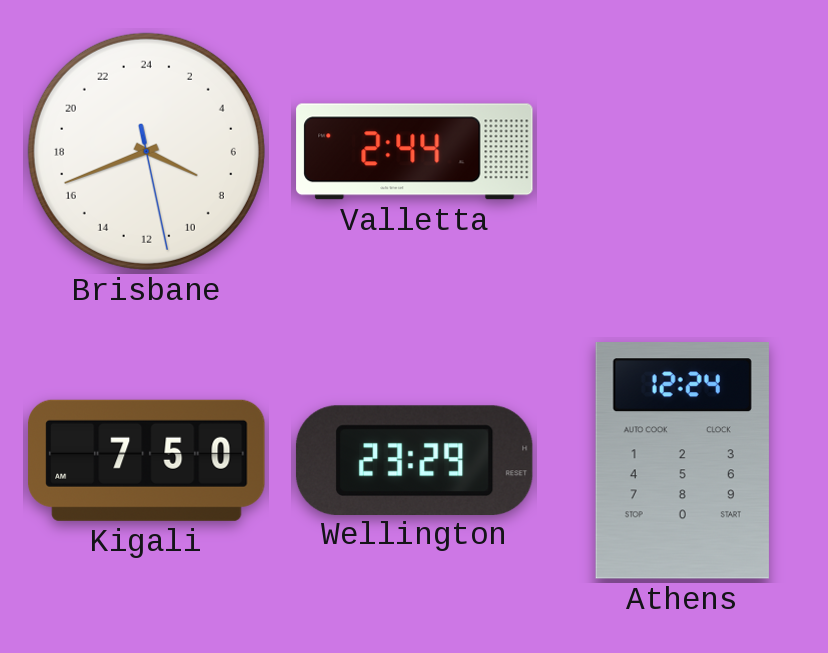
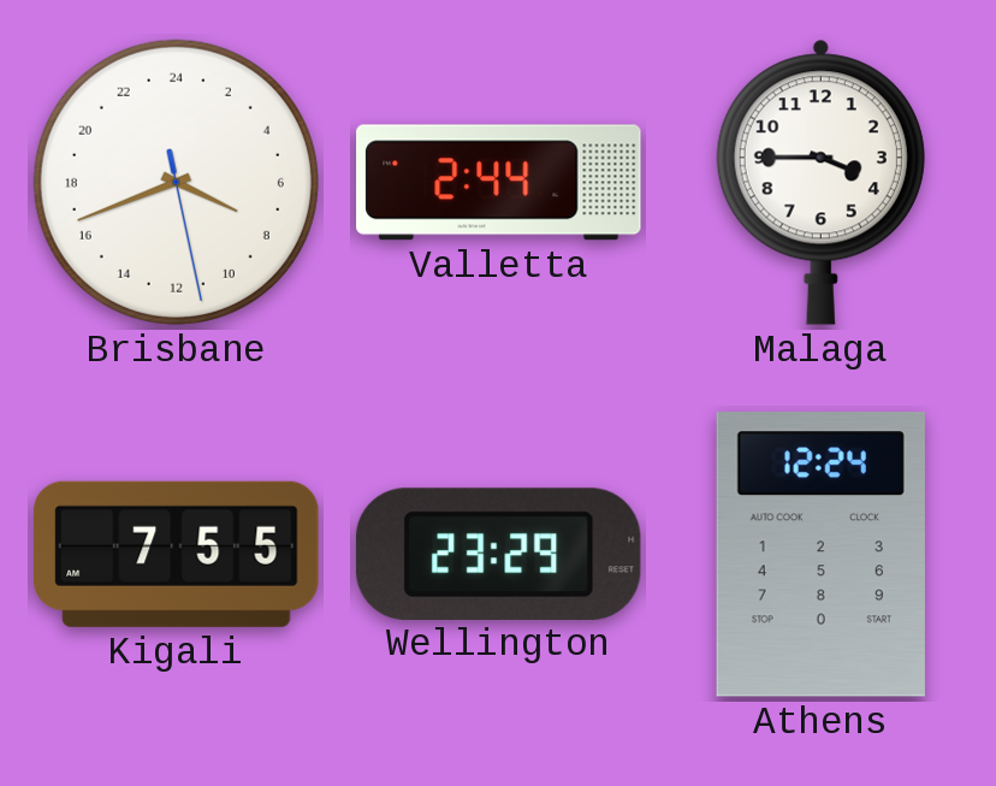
Malaga: none -> 3:45
Kigali: 7:50 -> 7:55
